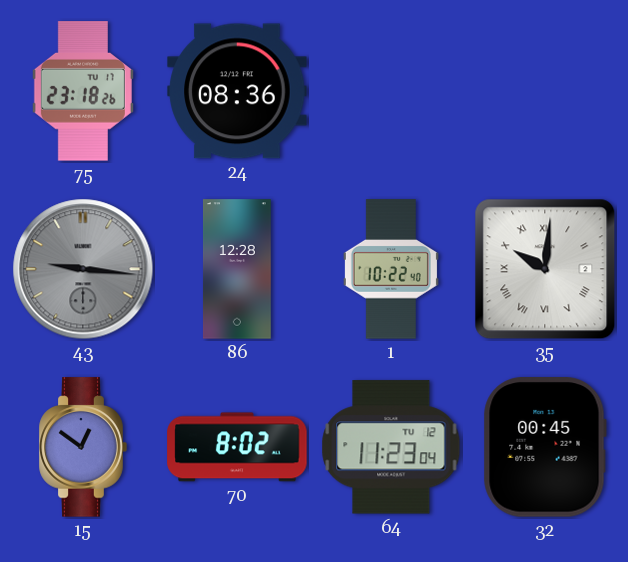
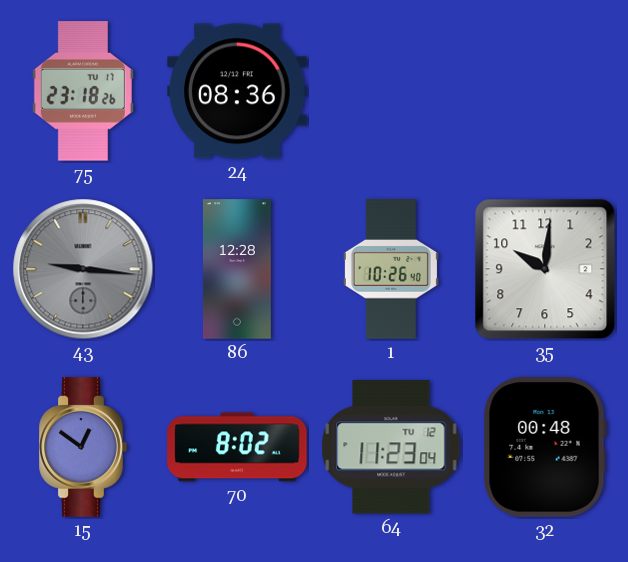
1: 10:22 -> 10:26
35 numerals: Roman -> Arabic
32: 00:45 -> 00:48
